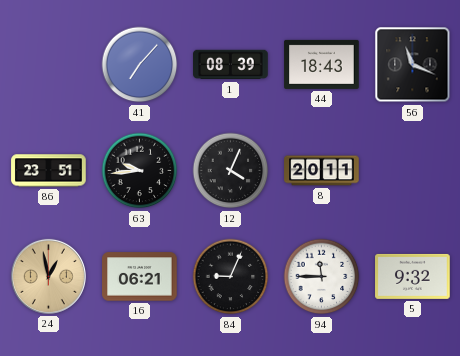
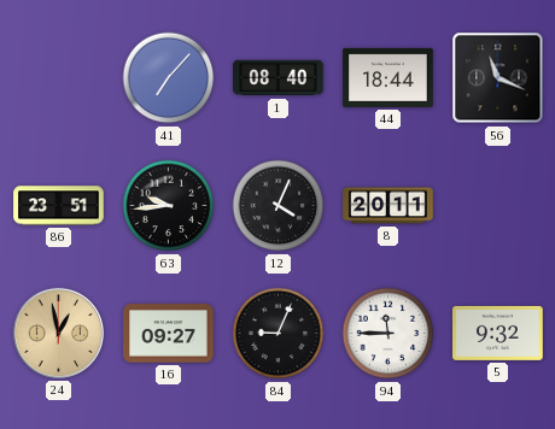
1: 08:39 -> 08:40
44: 18:43 -> 18:44
16: 06:21 -> 09:27
